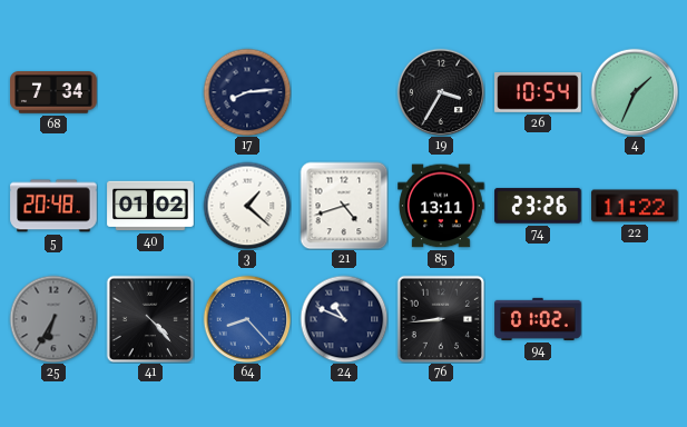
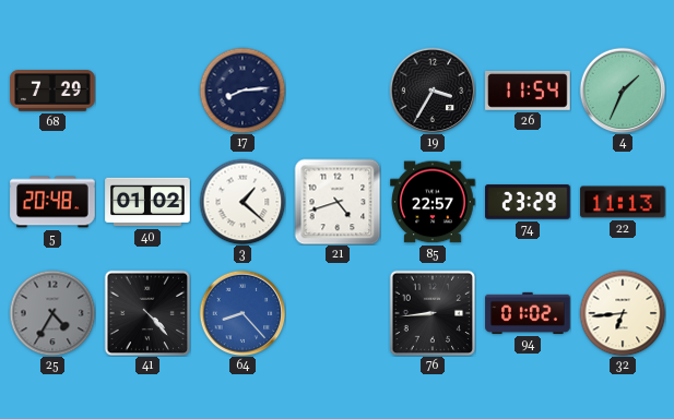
68: 7:34 -> 7:29
26: 10:54 -> 11:54
85: 13:11 -> 22:57
74: 23:26 -> 23:29
22: 11:22 -> 11:13
25: 6:35 -> 4:35
24: 10:49 -> none
32: none -> 6:44
